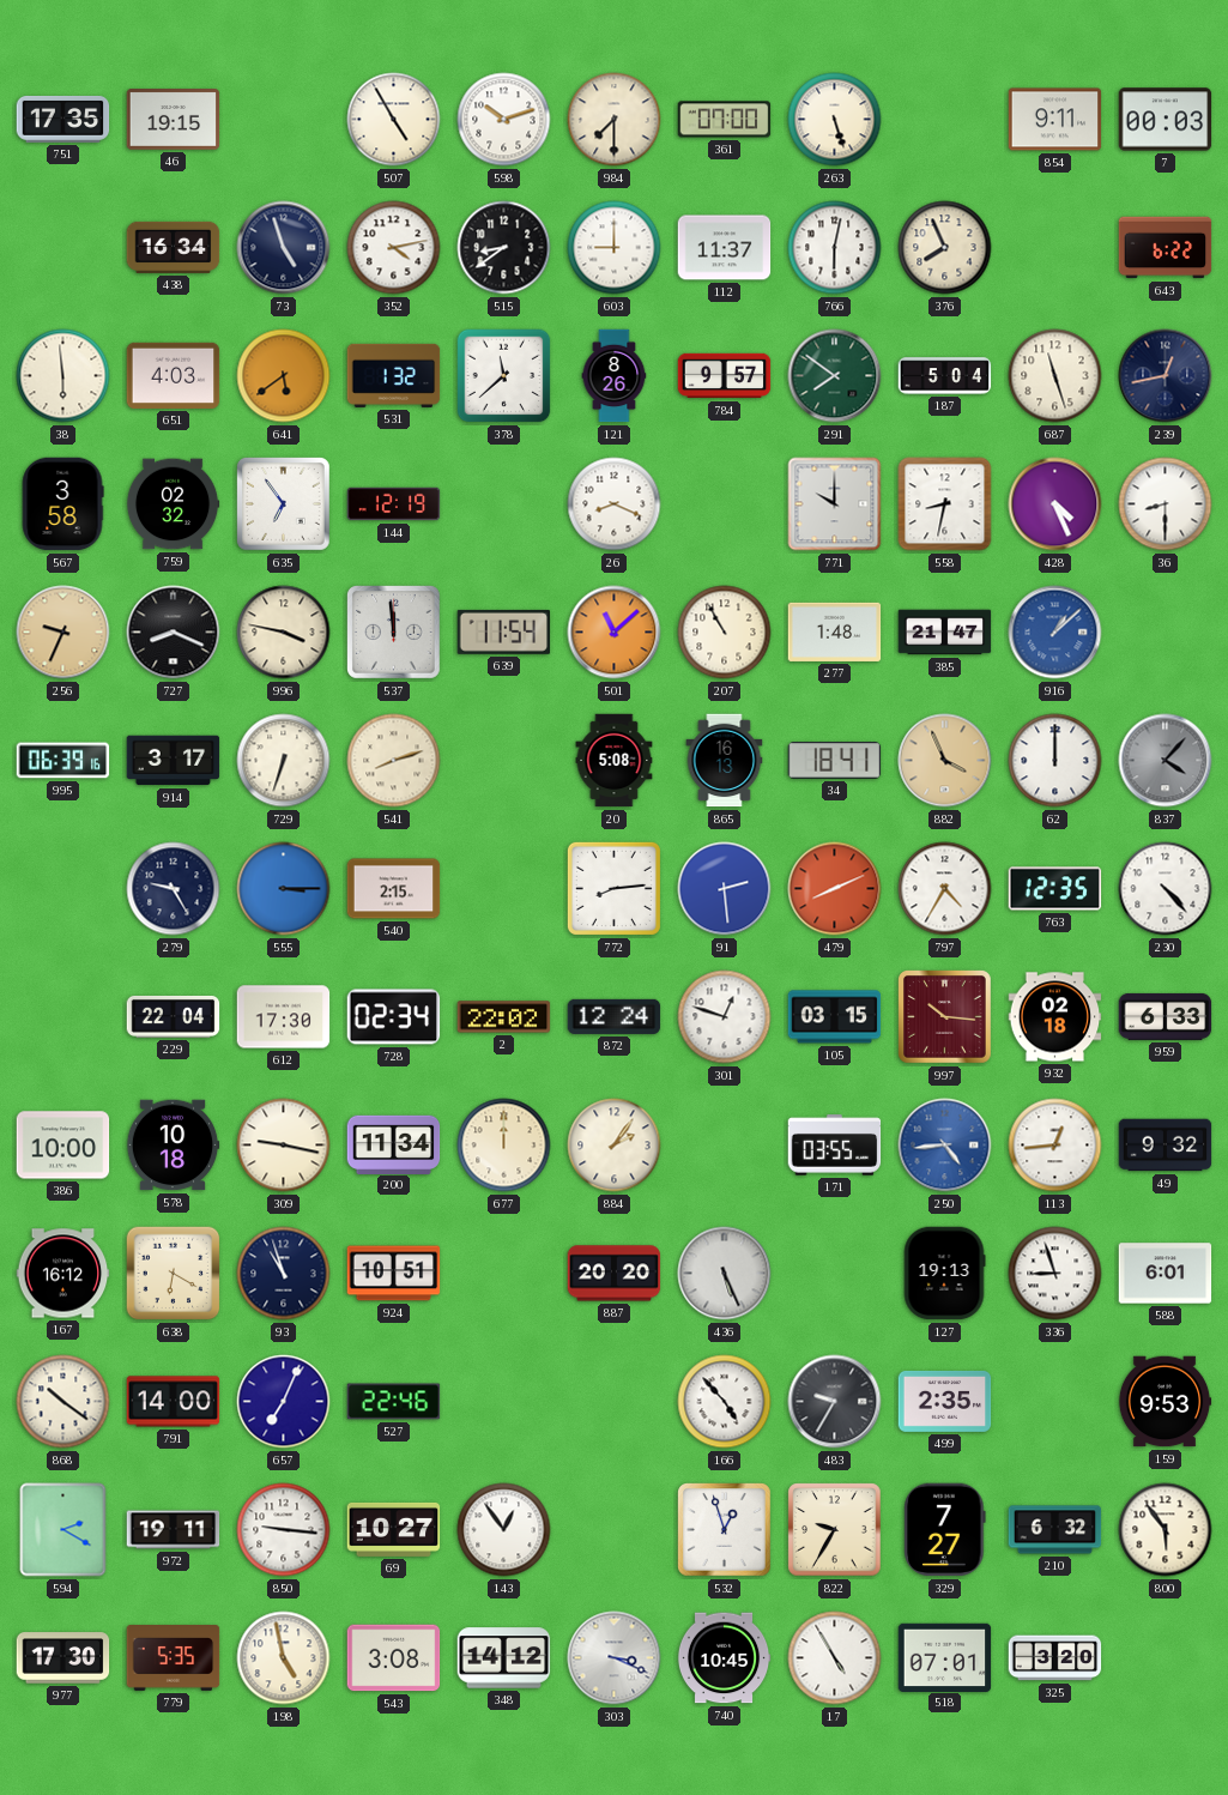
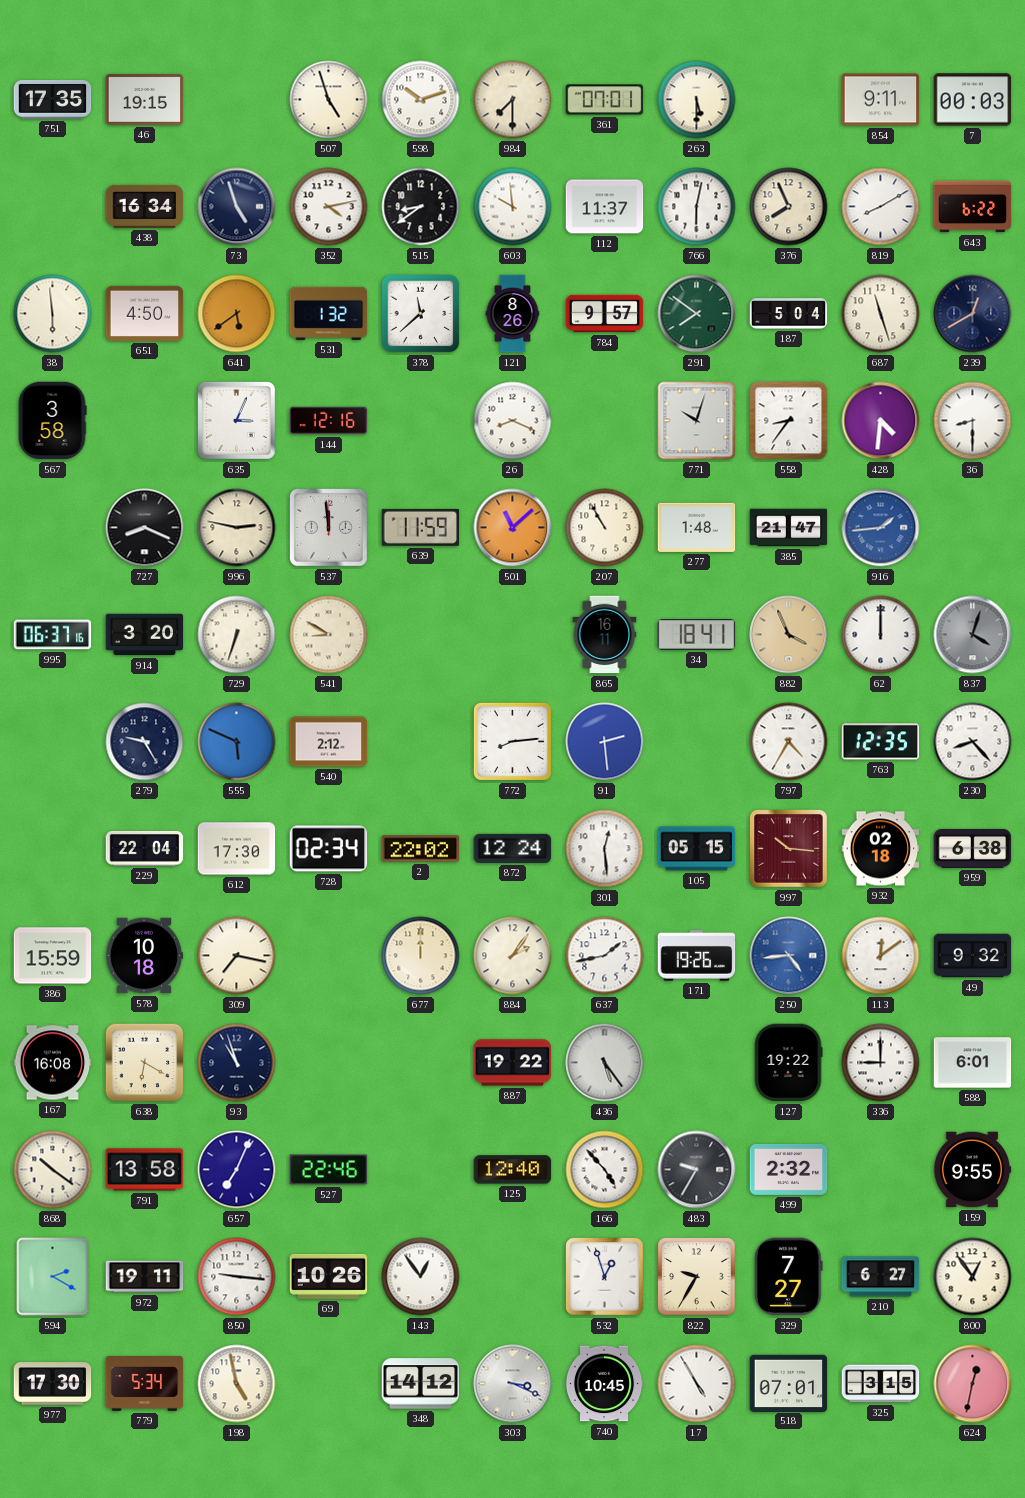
507: 4:55 -> 4:57
361: 07:00 -> 07:01
263: 5:27 -> 5:30
603: 9:00 -> 9:59
819: none -> 8:10
651: 4:03 -> 4:50
239: 12:43 -> 12:40
759: 02:32 -> none
635: 6:54 -> 3:04
144: 12:19 -> 12:16
771: 10:00 -> 10:03
558: 8:32 -> 8:36
428: 4:26 -> 4:31
256: 9:34 -> none
996: 3:47 -> 2:47
639: 11:54 -> 11:59
916: 1:08 -> 1:44
995: 06:39 -> 06:37
914: 3:17 -> 3:20
541: 8:12 -> 8:50
20: 5:08 -> none
865: 16:13 -> 16:11
837: 4:07 -> 4:03
555: 3:15 -> 5:49
540: 2:15 -> 2:12
479: 8:11 -> none
230: 4:23 -> 8:23
301: 12:48 -> 12:29
105: 03:15 -> 05:15
959: 6:33 -> 6:38
386: 10:00 -> 15:59
309: 9:17 -> 7:17
200: 11:34 -> none
637: none -> 1:43
171: 03:55 -> 19:26
113: 12:44 -> 12:09
167: 16:12 -> 16:08
924: 10:51 -> none
887: 20:20 -> 19:22
436: 5:26 -> 5:24
127: 19:13 -> 19:22
336: 8:57 -> 9:00
791: 14:00 -> 13:58
125: none -> 12:40
499: 2:35 -> 2:32
159: 9:53 -> 9:55
69: 10:27 -> 10:26
210: 6:32 -> 6:27
800: 5:54 -> 12:54
779: 5:35 -> 5:34
543: 3:08 -> none
325: 3:20 -> 3:15
624: none -> 12:32
